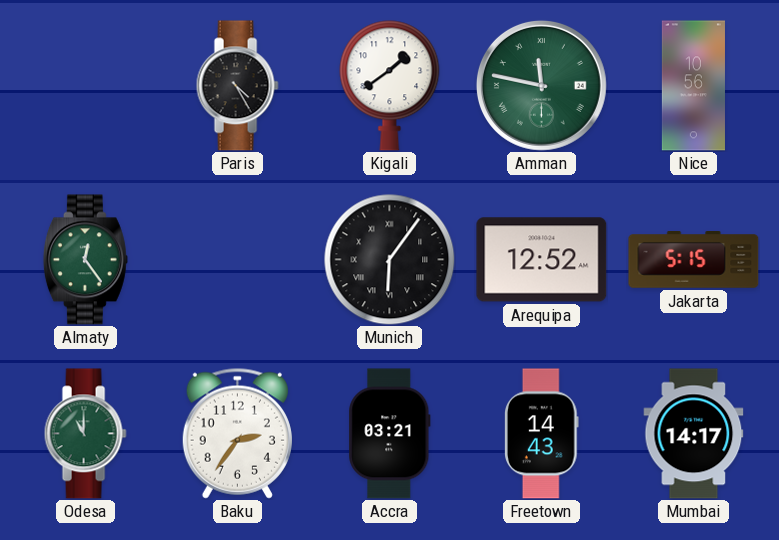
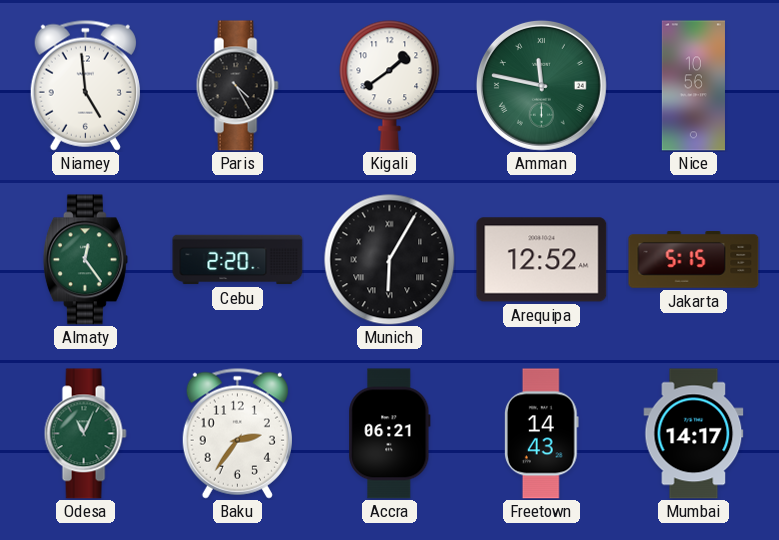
Niamey: none -> 4:59
Cebu: none -> 2:20
Munich: 6:06 -> 6:05
Odesa: 11:00 -> 11:04
Accra: 03:21 -> 06:21
